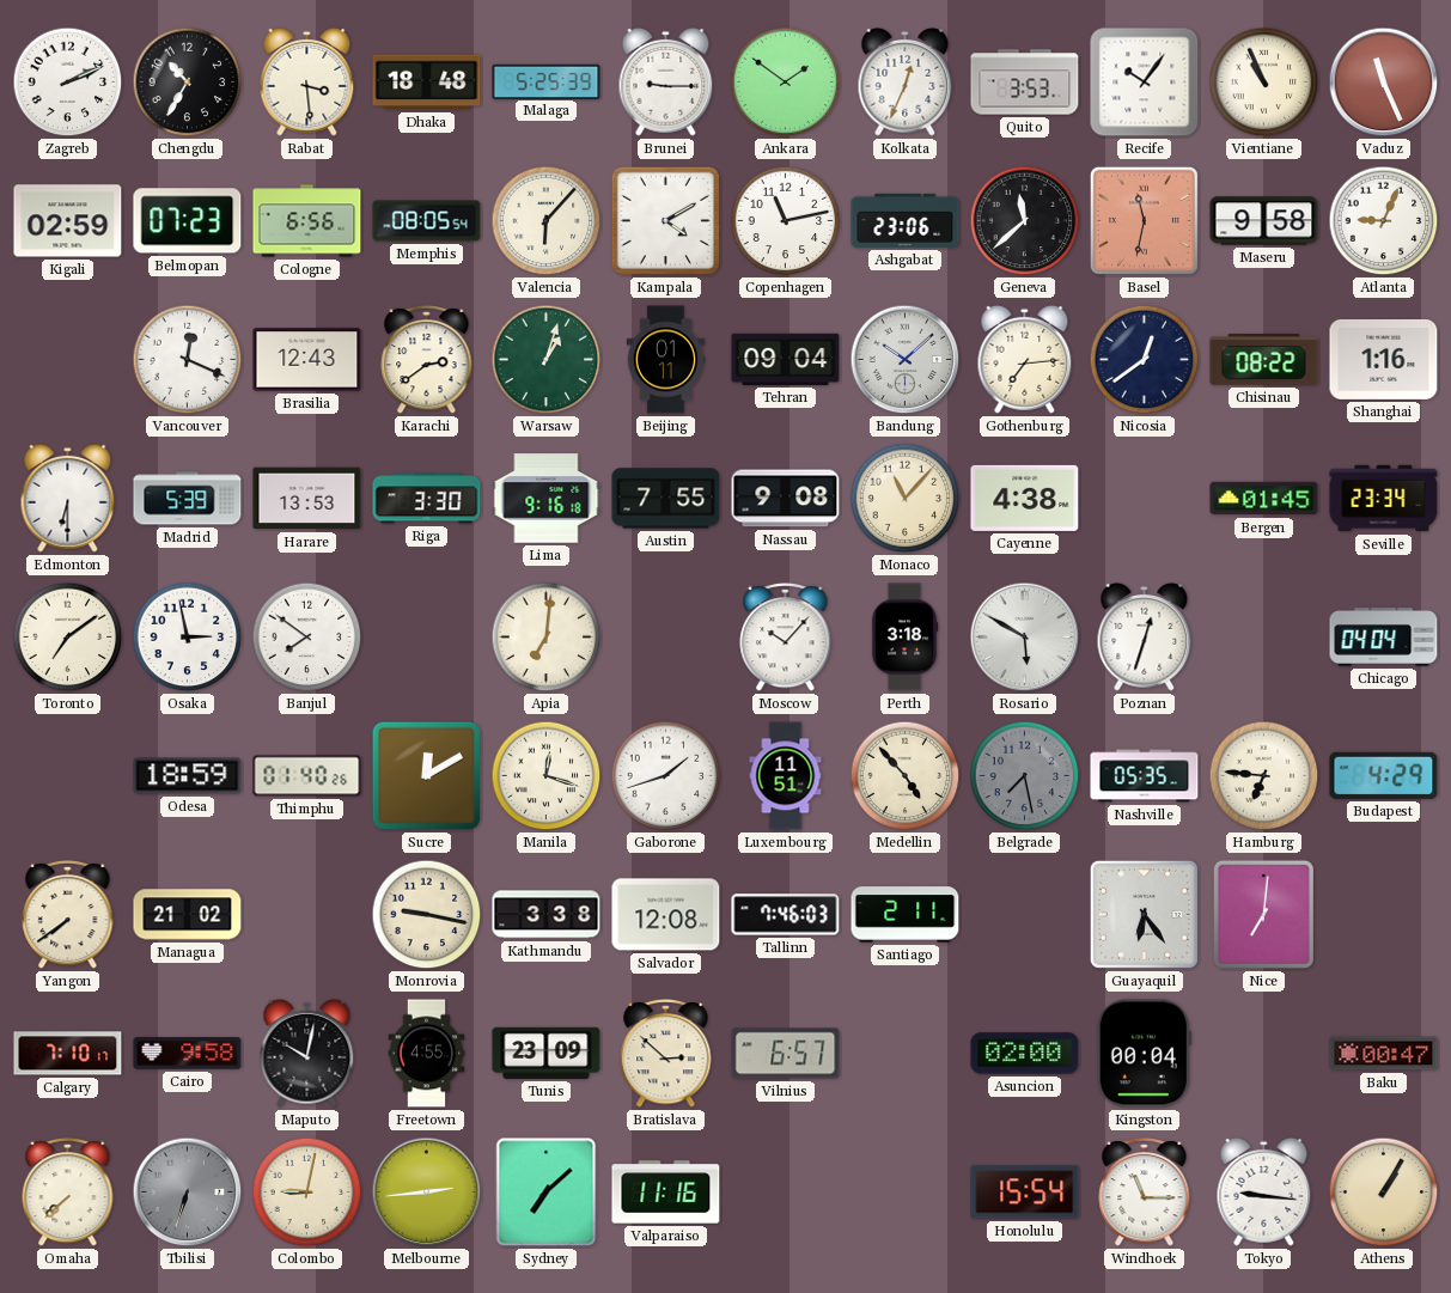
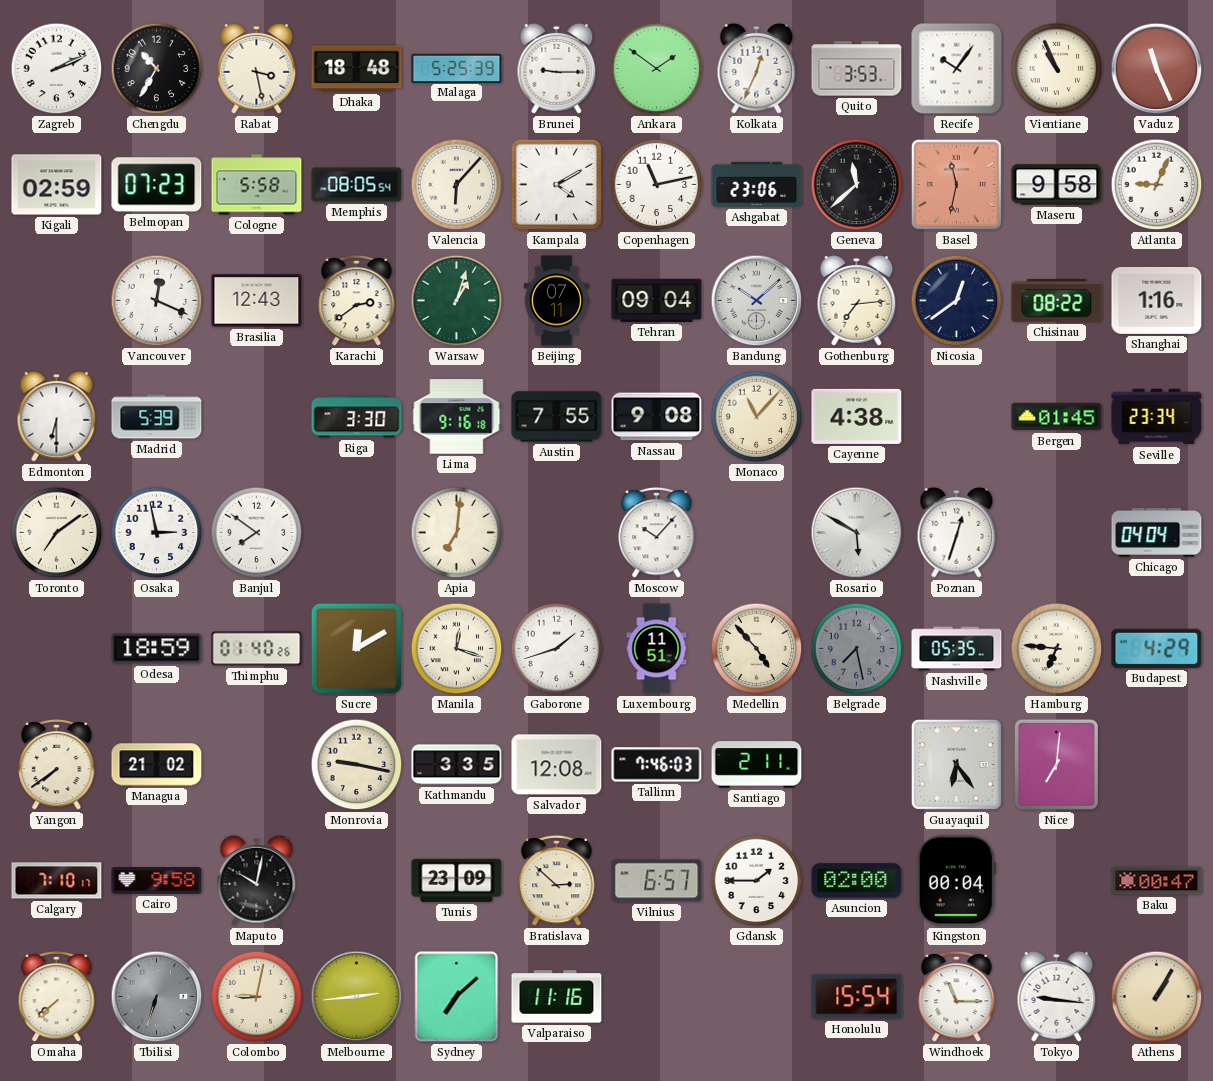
Rabat: 3:29 -> 3:28
Cologne: 6:56 -> 5:58
Beijing: 01:11 -> 07:11
Harare: 13:53 -> none
Perth: 3:18 -> none
Kathmandu: 3:38 -> 3:35
Freetown: 4:55 -> none
Gdansk: none -> 1:45
